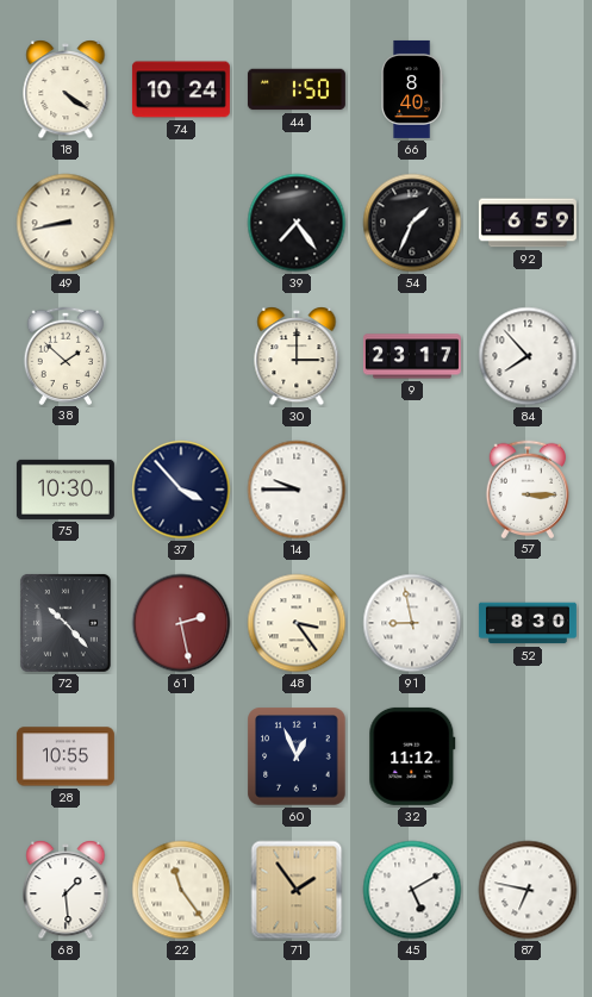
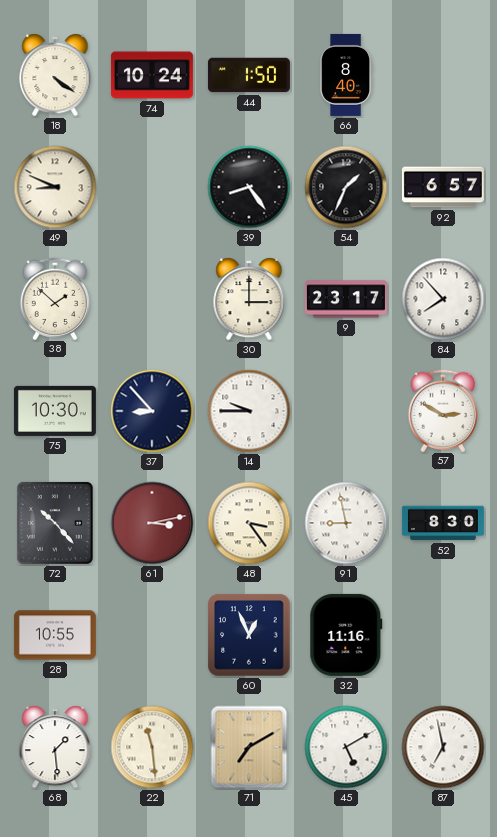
49: 8:43 -> 8:49
39: 7:24 -> 8:24
92: 6:59 -> 6:57
37: 3:53 -> 8:53
57: 3:15 -> 2:50
61: 2:28 -> 3:13
32: 11:12 -> 11:16
22: 11:24 -> 11:29
71: 1:54 -> 7:10
87: 6:47 -> 6:58
